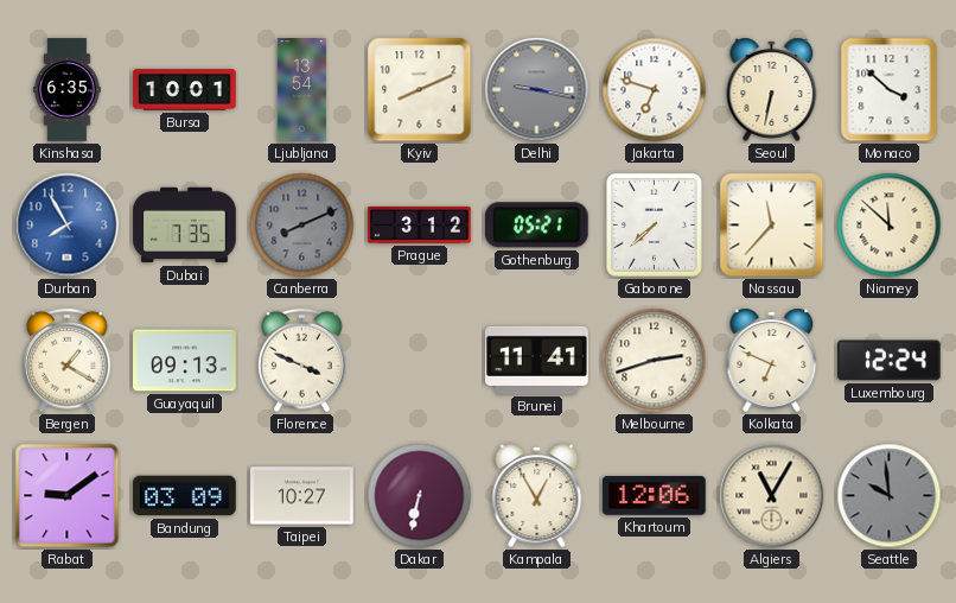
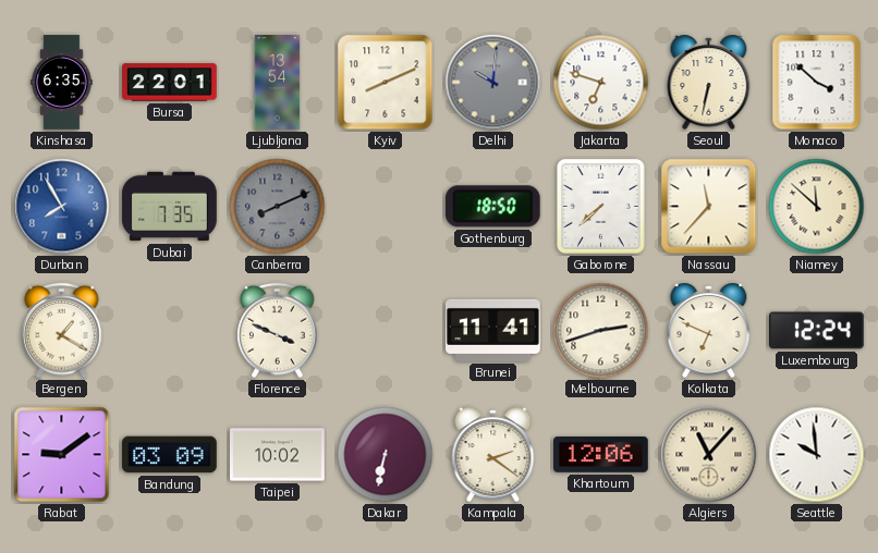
Bursa: 10:01 -> 22:01
Delhi: 9:17 -> 10:01
Prague: 3:12 -> none
Gothenburg: 05:21 -> 18:50
Guayaquil: 09:13 -> none
Taipei: 10:27 -> 10:02
Kampala: 12:55 -> 2:21
Algiers: 11:05 -> 11:07
Seattle dial: grey -> white
